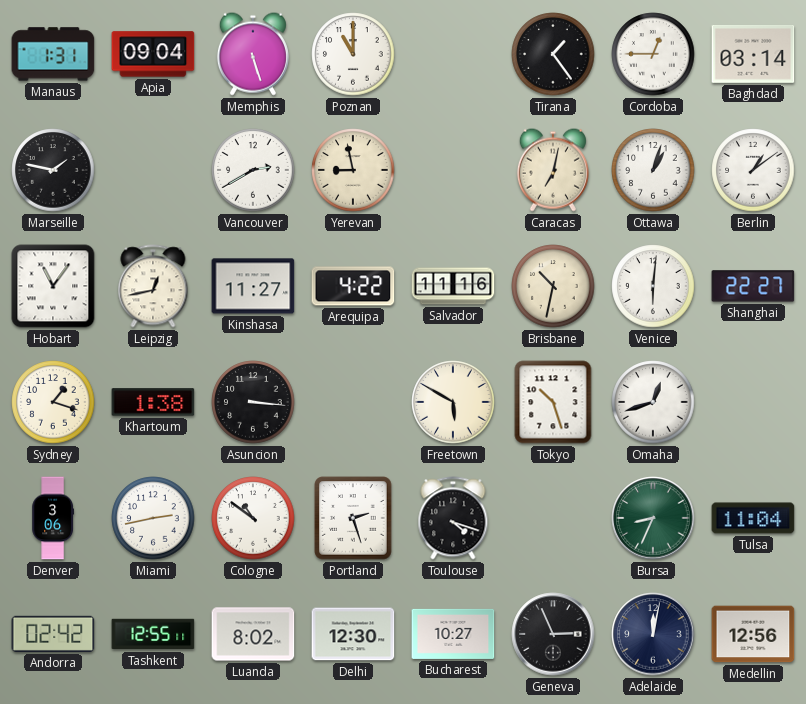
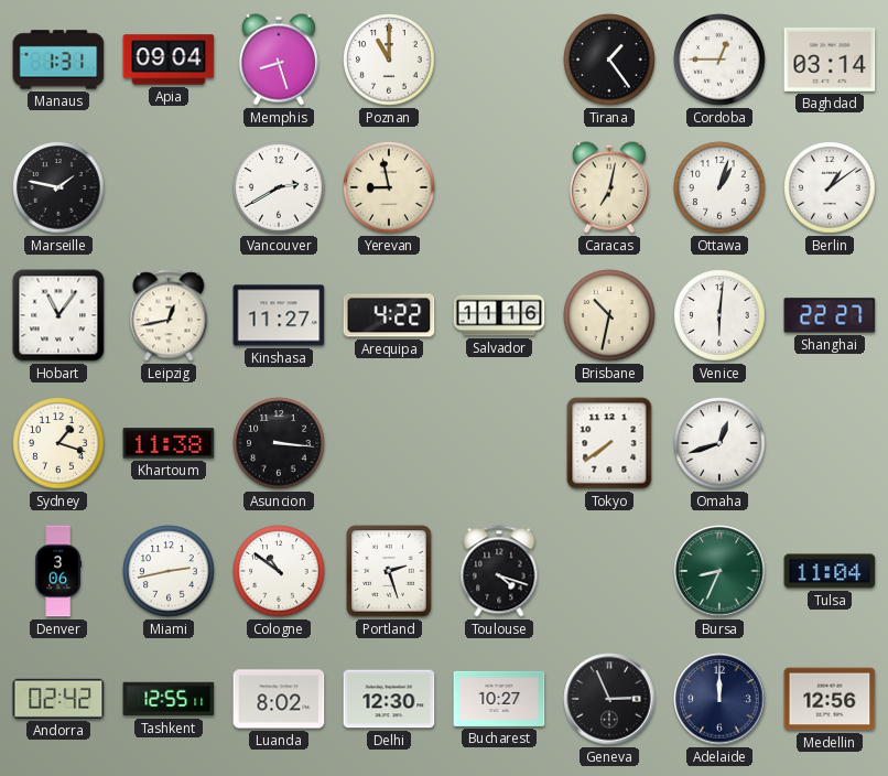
Memphis: 5:27 -> 8:27
Khartoum: 1:38 -> 11:38
Freetown: 5:50 -> none
Tokyo: 10:27 -> 7:39
Adelaide: 12:02 -> 12:00
